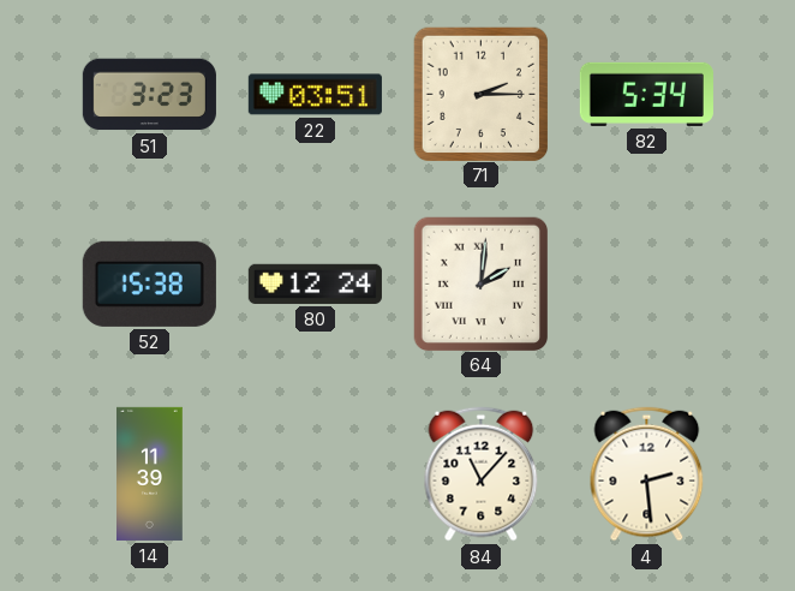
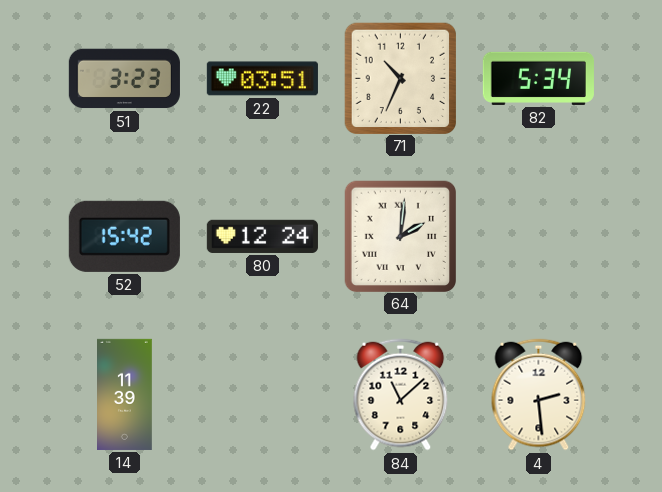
71: 2:15 -> 10:34
52: 15:38 -> 15:42
84: 11:07 -> 11:08
